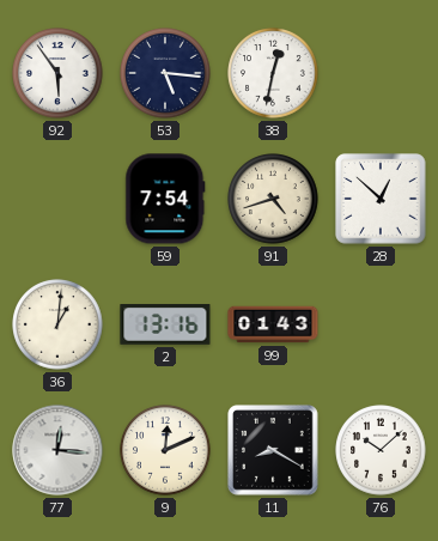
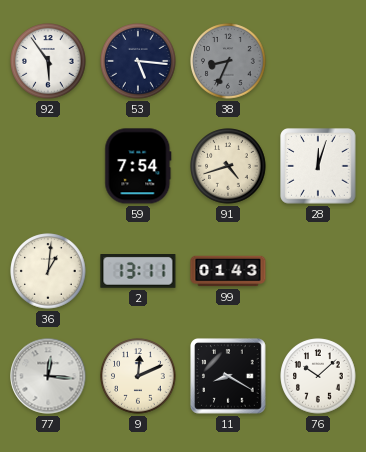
38: 12:32 -> 8:34
38 dial: white -> grey
28: 12:52 -> 12:03
2: 13:16 -> 13:11
